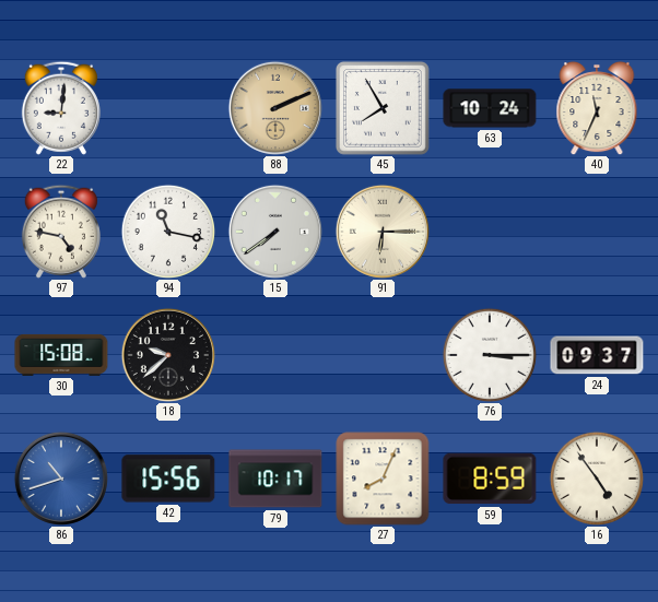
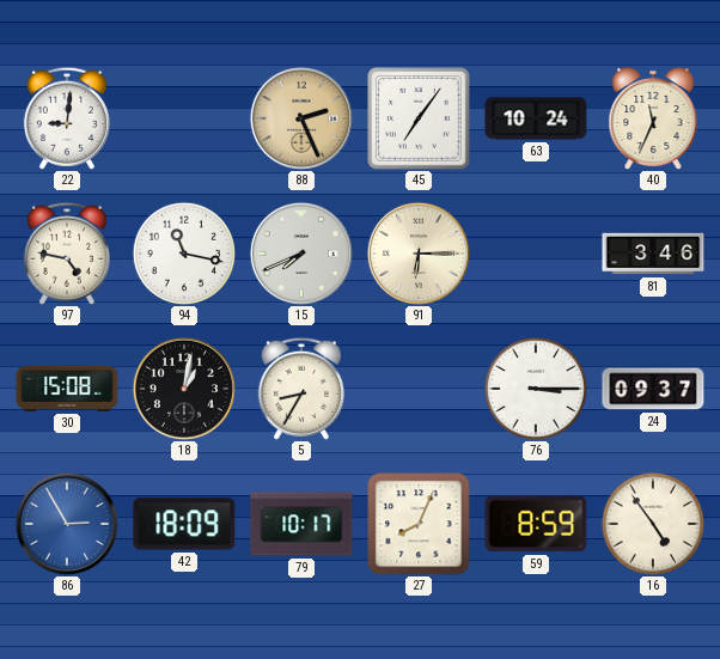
88: 2:11 -> 2:26
45: 7:55 -> 7:06
15: 7:39 -> 7:41
81: none -> 3:46
18: 9:38 -> 1:02
5: none -> 8:35
86: 10:42 -> 2:55
42: 15:56 -> 18:09
